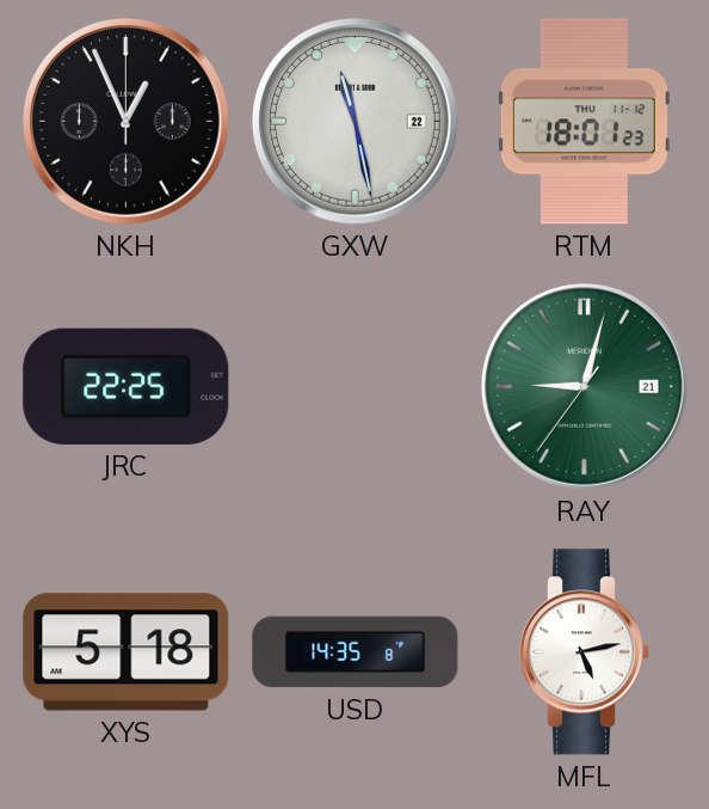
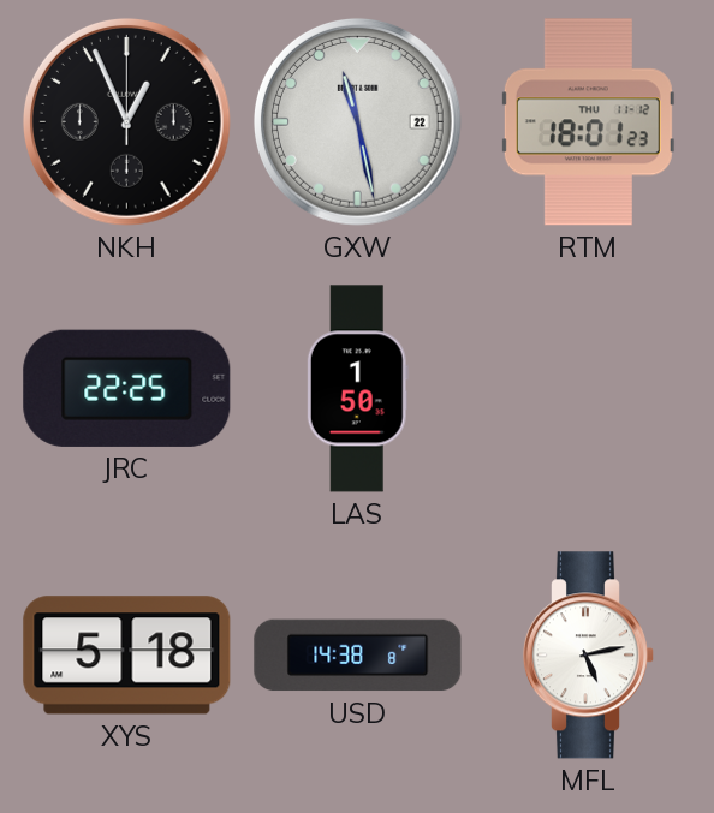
LAS: none -> 1:50
RAY: 9:02 -> none
USD: 14:35 -> 14:38
